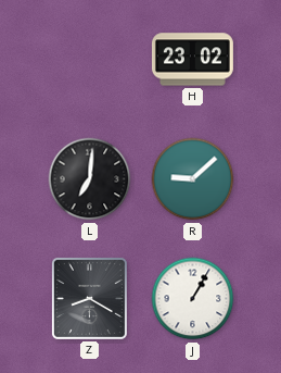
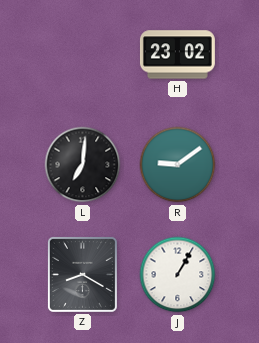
R: 9:08 -> 9:09
